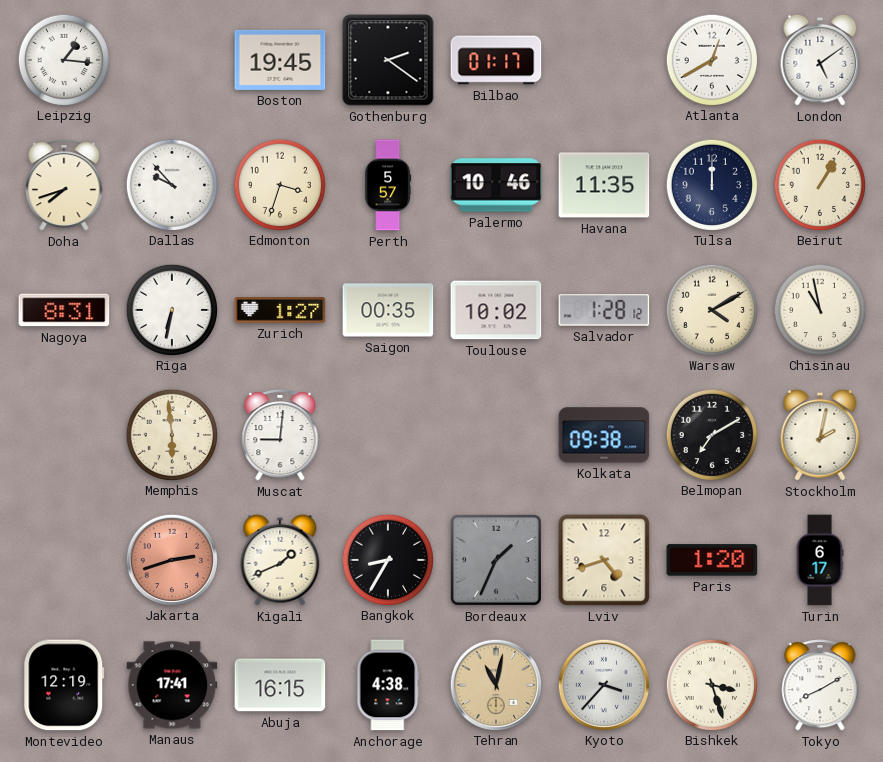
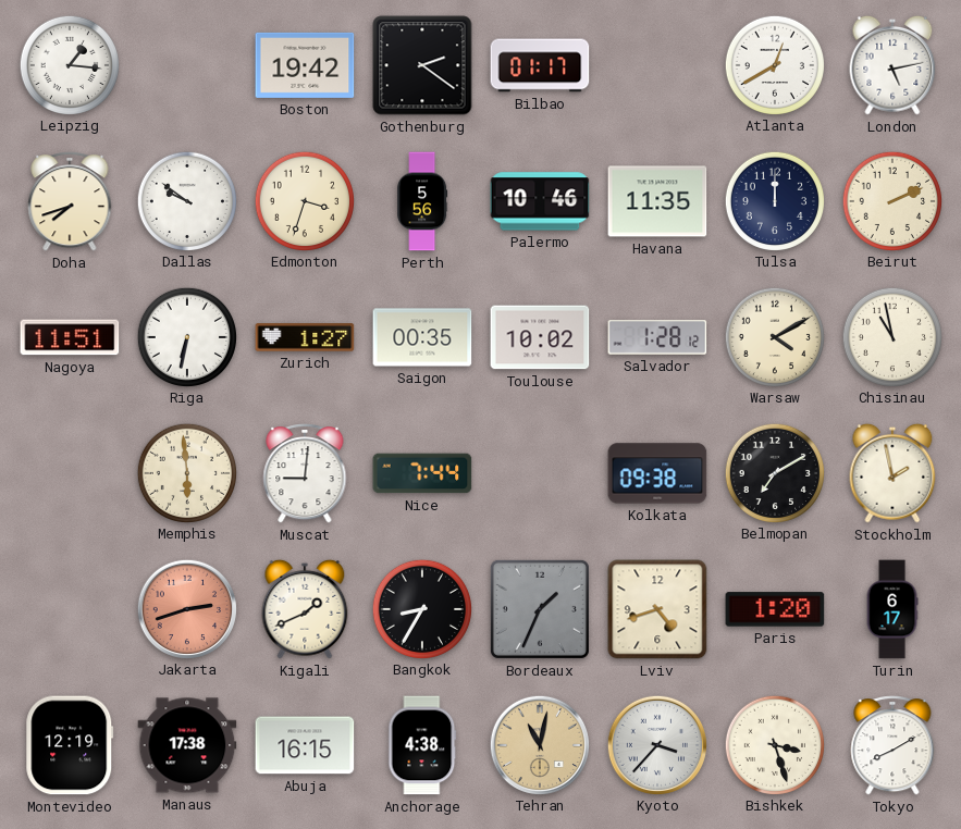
Boston: 19:45 -> 19:42
London: 5:09 -> 5:13
Dallas: 9:53 -> 9:51
Perth: 5:57 -> 5:56
Beirut: 1:05 -> 2:11
Nagoya: 8:31 -> 11:51
Nice: none -> 7:44
Stockholm: 2:02 -> 1:58
Manaus: 17:41 -> 17:38
